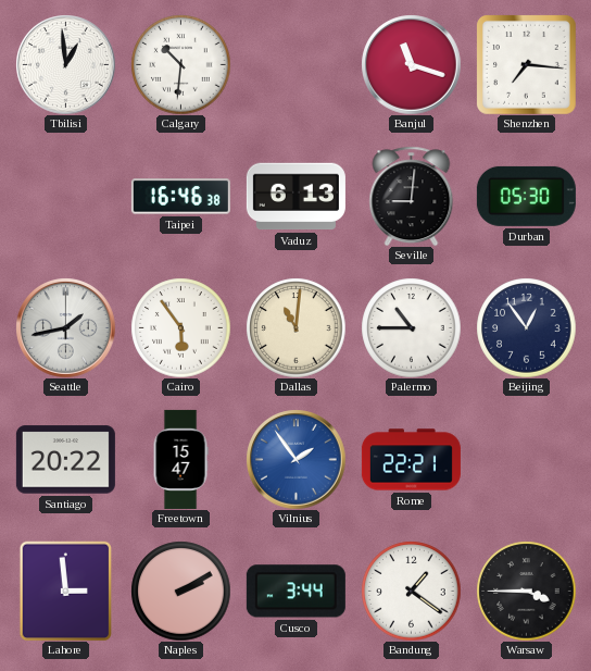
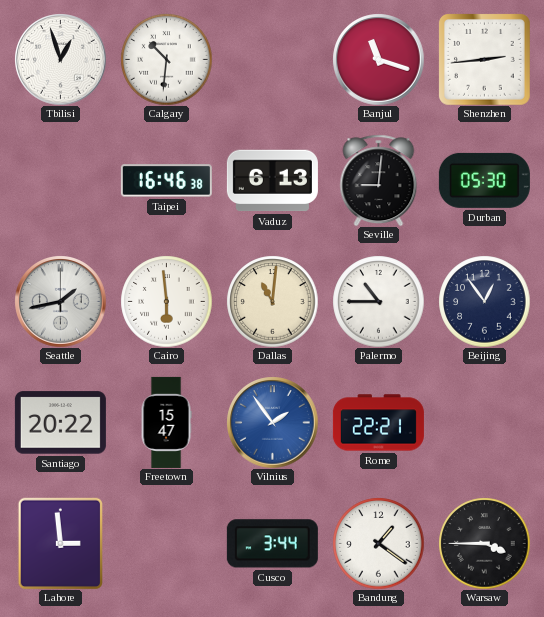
Tbilisi: 12:59 -> 12:57
Shenzhen: 7:16 -> 2:44
Cairo: 5:54 -> 5:59
Naples: 2:10 -> none
